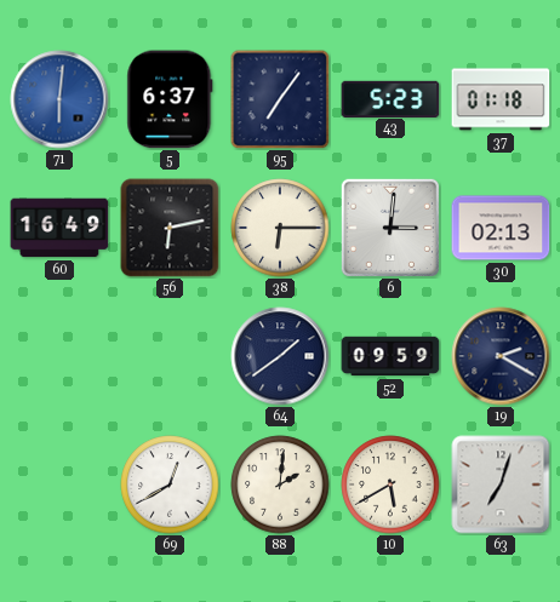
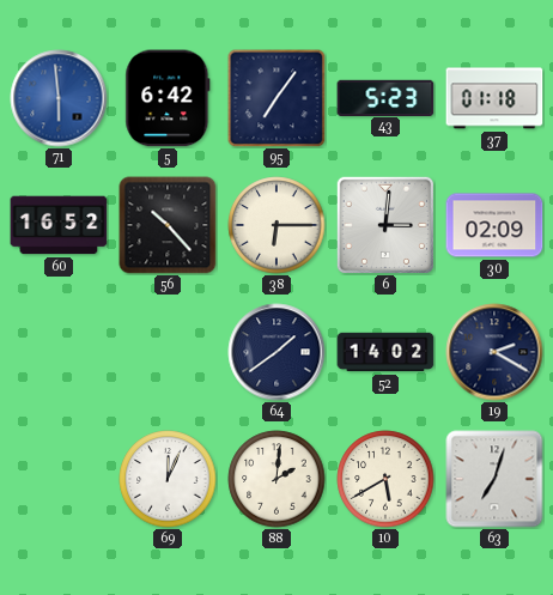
71: 6:01 -> 5:59
5: 6:37 -> 6:42
60: 16:49 -> 16:52
56: 6:13 -> 10:23
30: 02:13 -> 02:09
52: 09:59 -> 14:02
69: 12:40 -> 12:04
